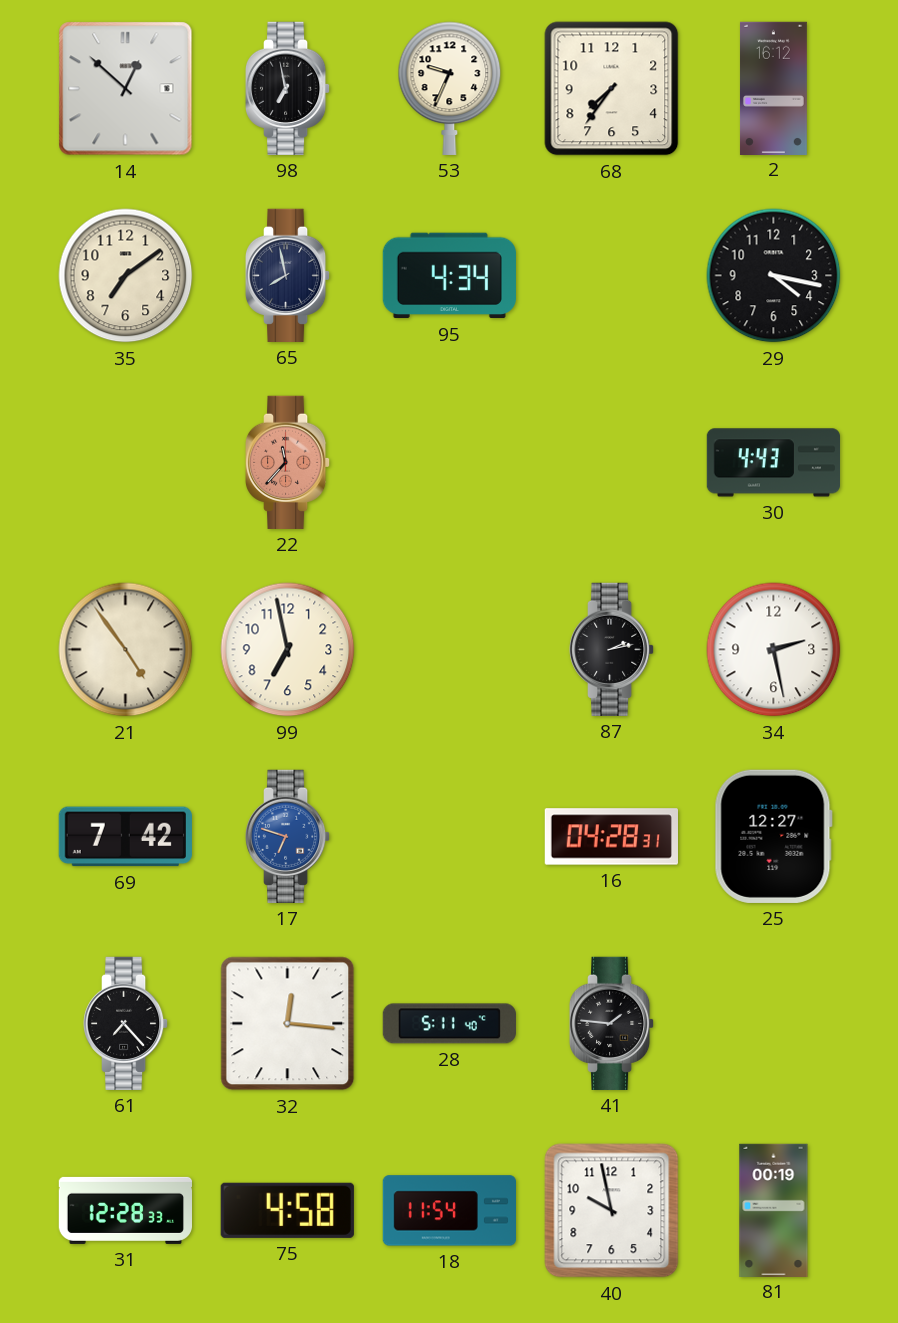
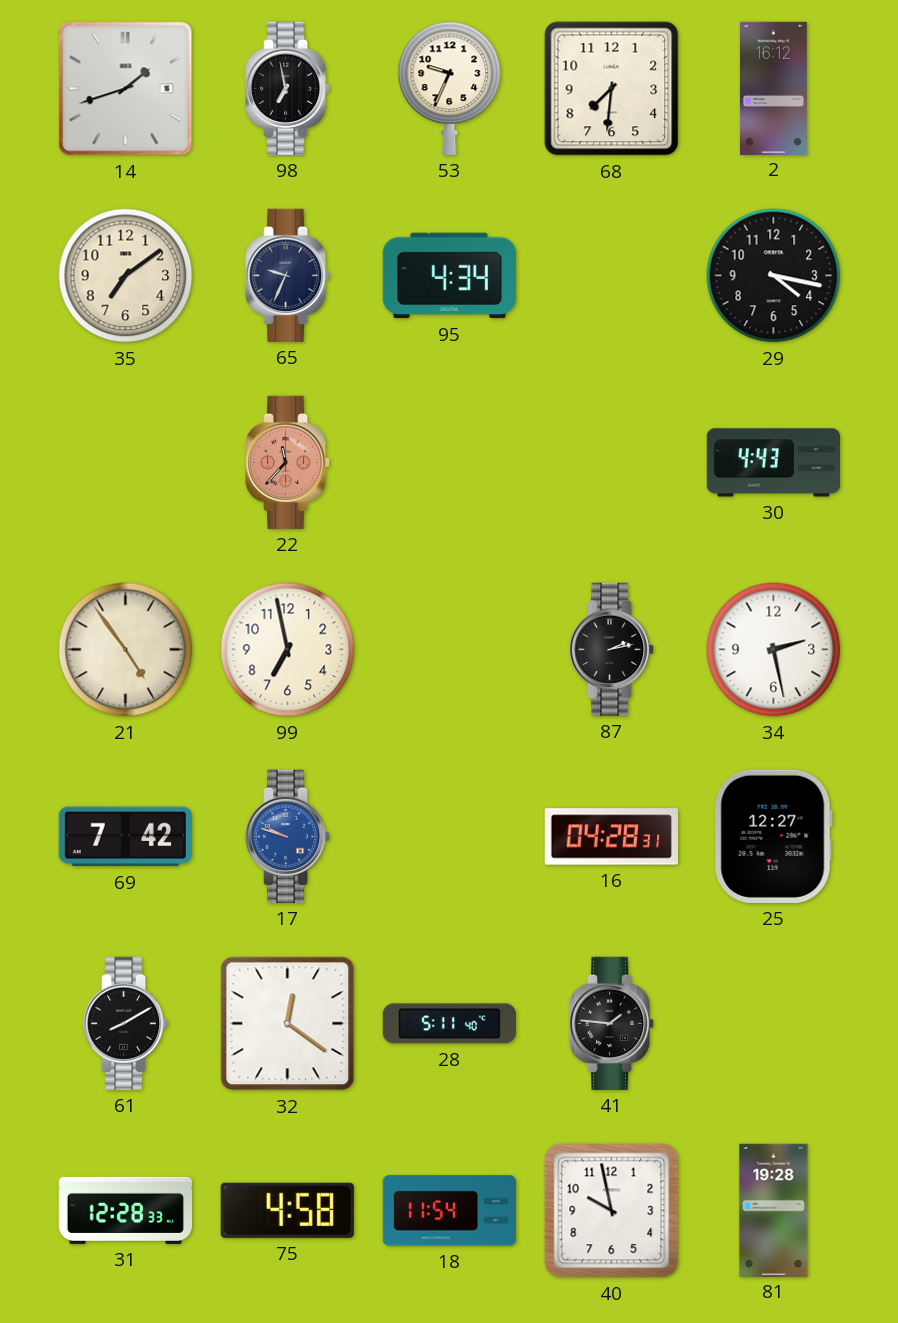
14: 12:52 -> 1:42
68: 7:36 -> 7:31
65: 7:58 -> 9:34
17: 6:48 -> 9:48
61: 7:23 -> 8:10
32: 12:16 -> 12:21
81: 00:19 -> 19:28
